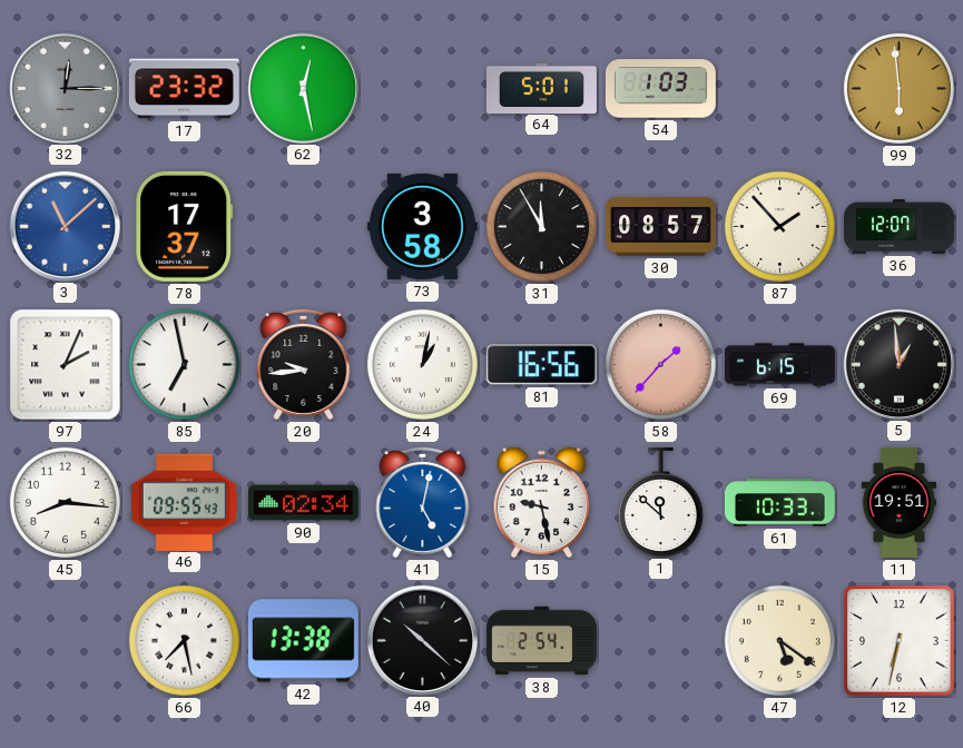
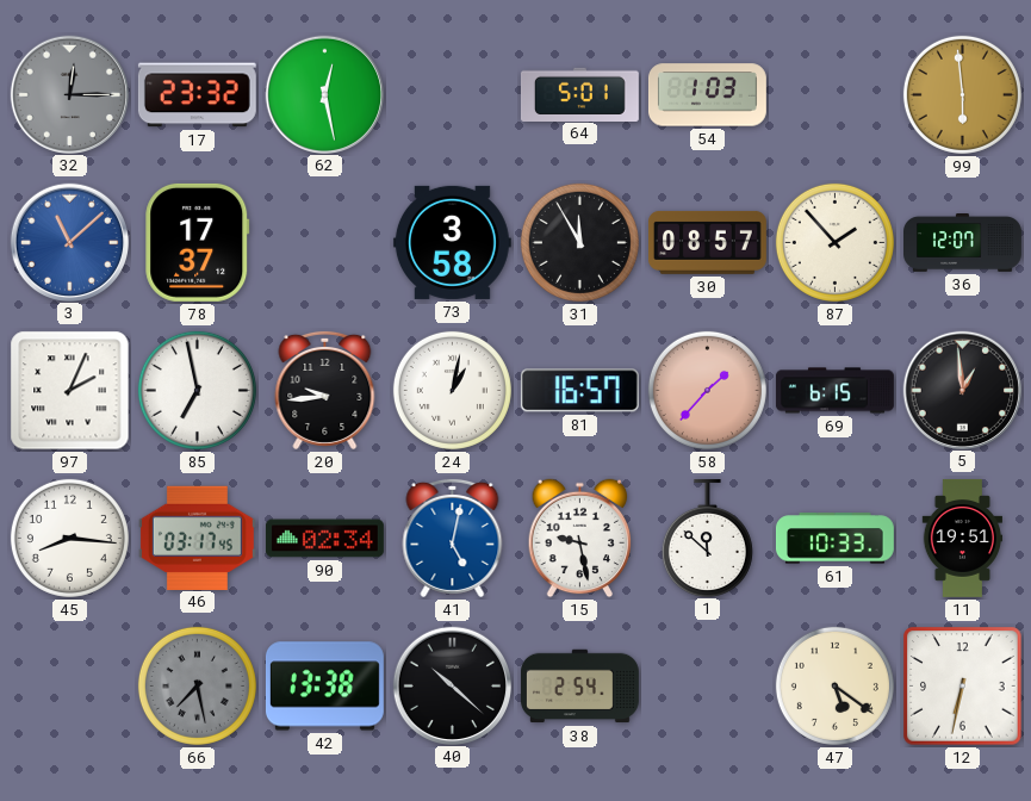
81: 16:56 -> 16:57
46: 09:55 -> 03:17
66 dial: white -> grey
